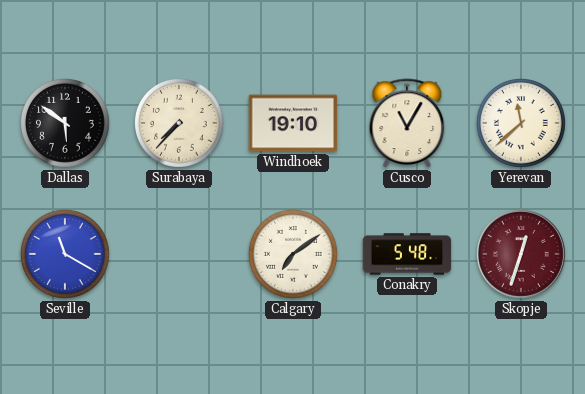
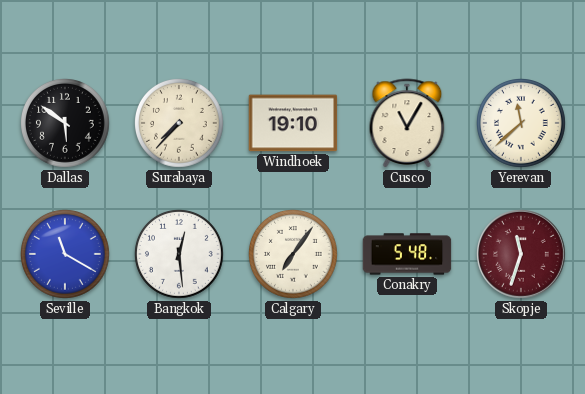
Bangkok: none -> 12:29
Calgary: 7:09 -> 7:06
Skopje: 12:33 -> 11:33
